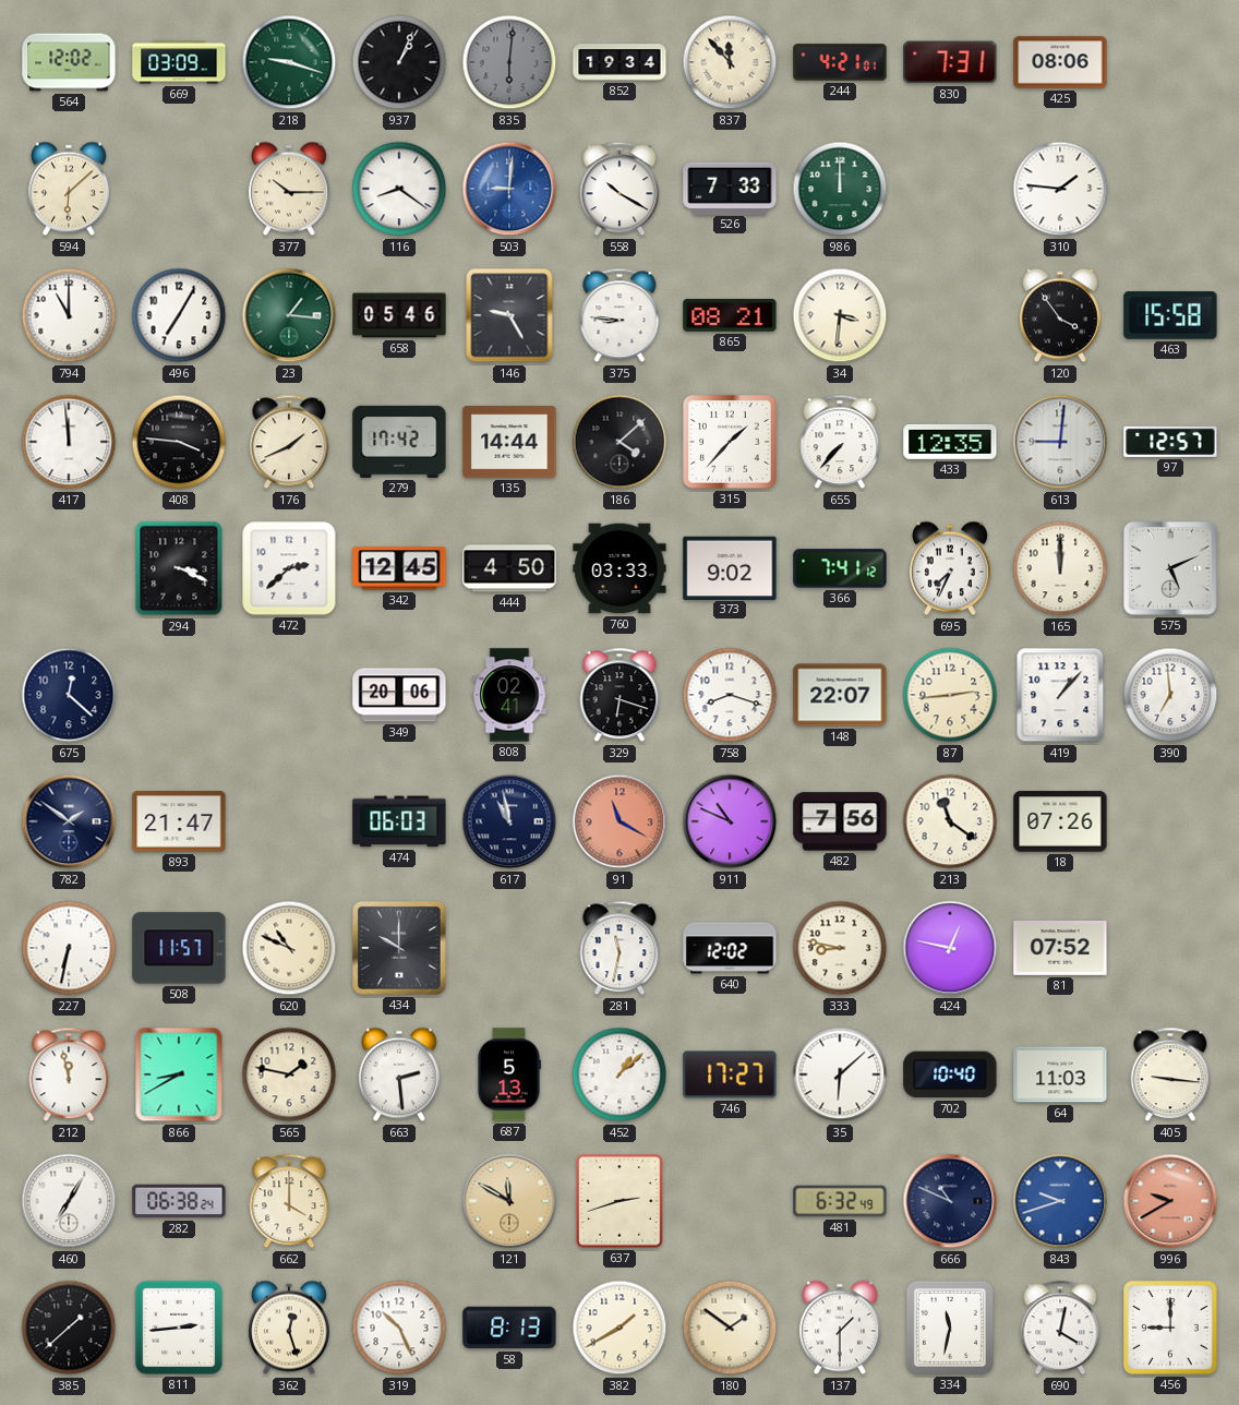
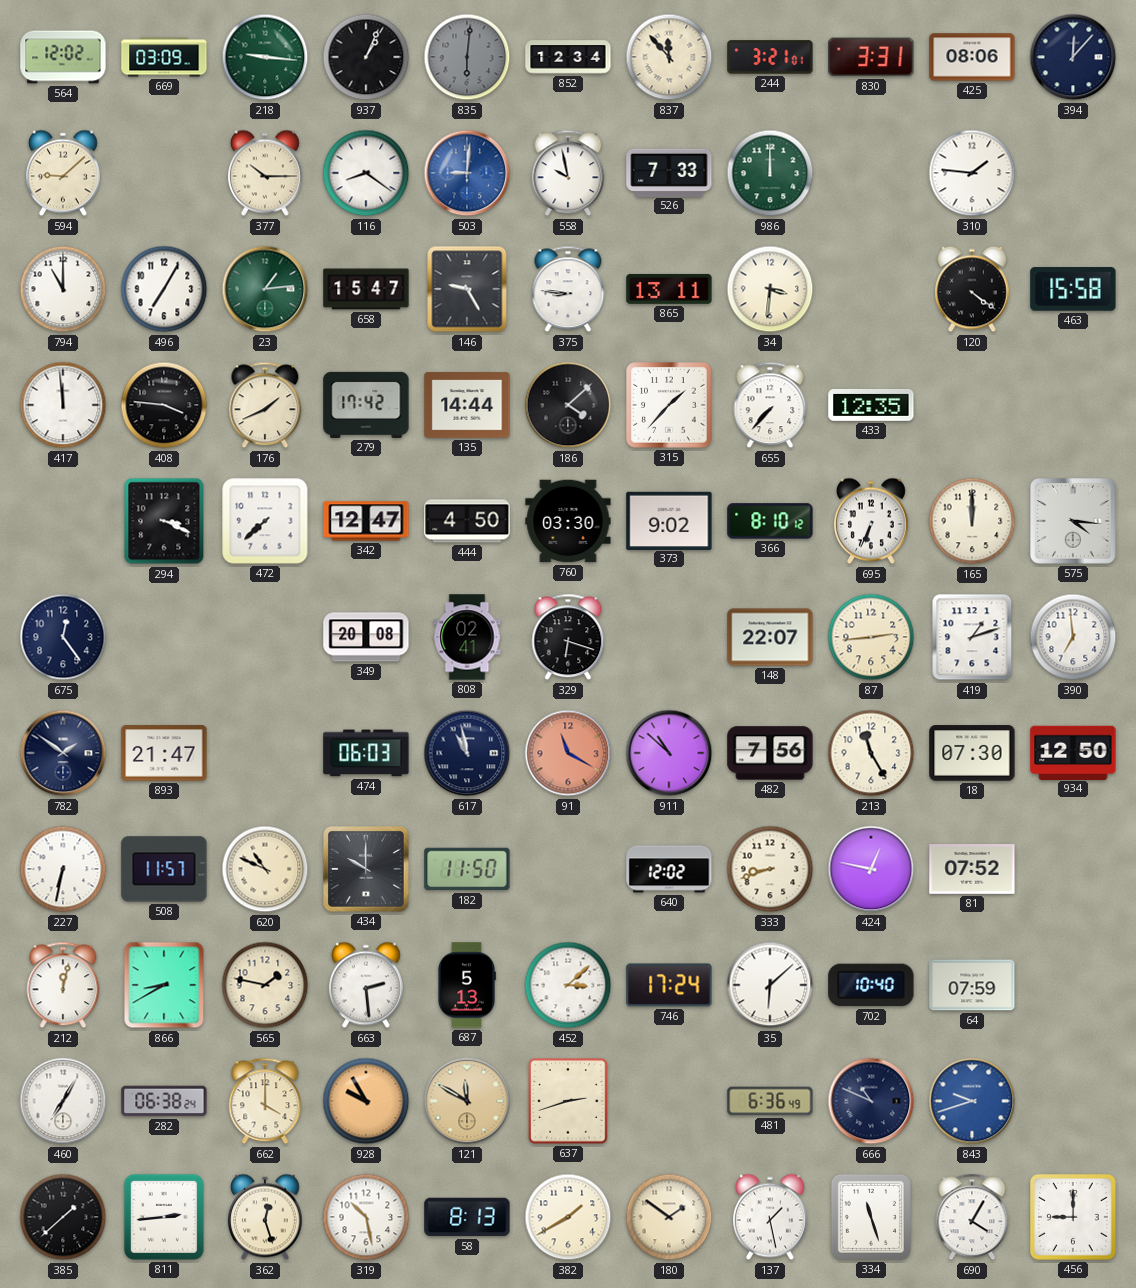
218: 9:18 -> 9:16
852: 19:34 -> 12:34
244: 4:21 -> 3:21
830: 7:31 -> 3:31
394: none -> 12:07
594: 6:08 -> 9:08
558: 10:20 -> 9:58
23: 1:16 -> 1:14
658: 05:46 -> 15:47
865: 08:21 -> 13:11
120: 3:54 -> 4:21
613: 9:01 -> none
97: 12:57 -> none
472: 2:38 -> 7:38
342: 12:45 -> 12:47
760: 03:33 -> 03:30
366: 7:41 -> 8:10
695: 7:34 -> 6:34
575: 5:11 -> 4:16
675: 12:22 -> 12:24
349: 20:06 -> 20:08
758: 8:18 -> none
419: 1:07 -> 1:12
911: 10:49 -> 10:52
213: 11:21 -> 11:25
18: 07:26 -> 07:30
934: none -> 12:50
182: none -> 11:50
281: 11:32 -> none
333: 8:47 -> 8:42
212: 11:58 -> 12:02
452: 1:08 -> 3:08
746: 17:27 -> 17:24
64: 11:03 -> 07:59
405: 9:16 -> none
928: none -> 9:55
481: 6:32 -> 6:36
996: 9:40 -> none
319: 10:26 -> 10:28
137: 1:30 -> 1:28
334: 11:32 -> 11:27
690: 4:02 -> 4:05
